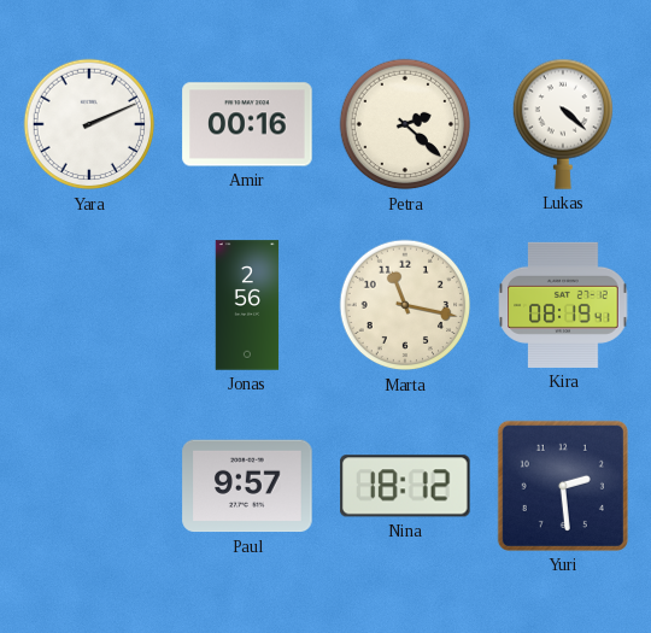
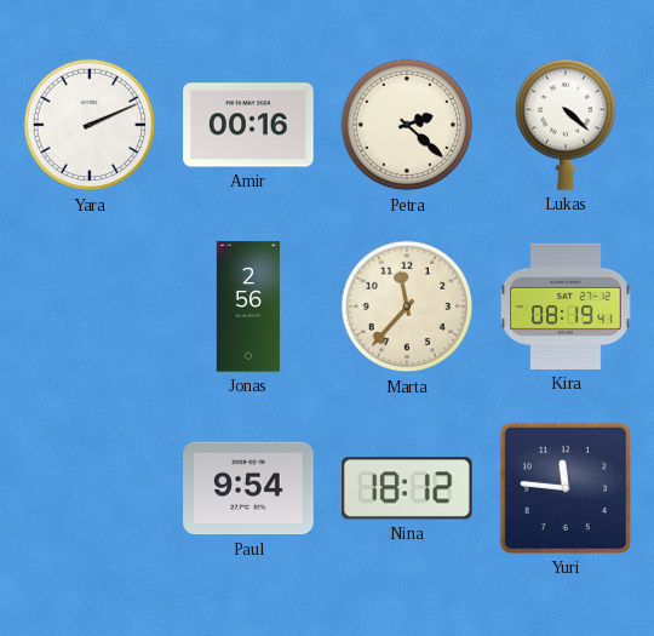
Marta: 11:17 -> 11:37
Paul: 9:57 -> 9:54
Yuri: 2:29 -> 11:46
